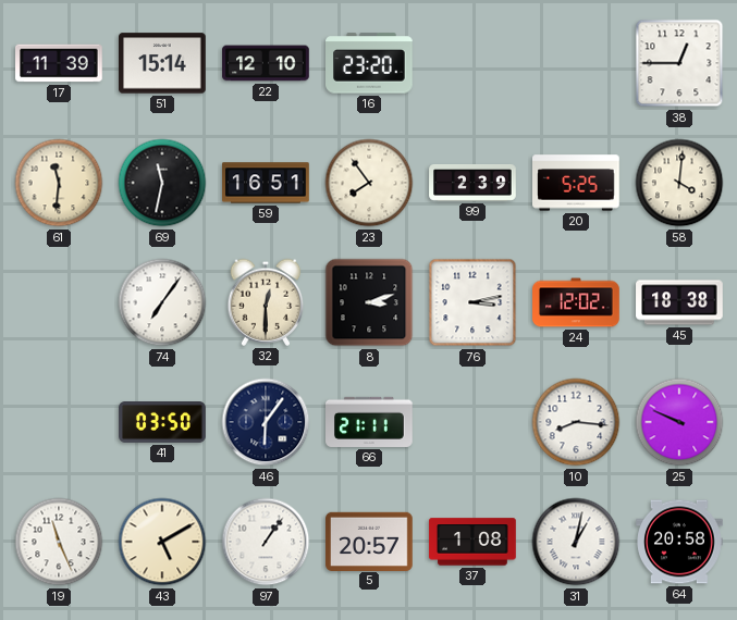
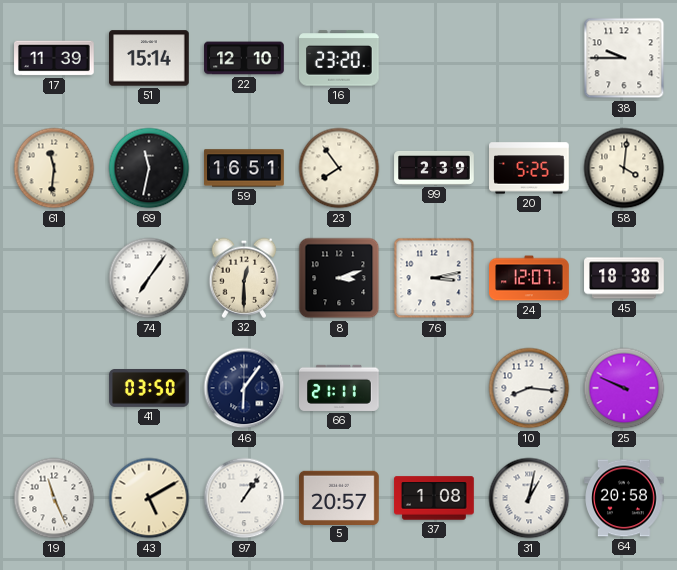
38: 12:45 -> 9:45
24: 12:02 -> 12:07
